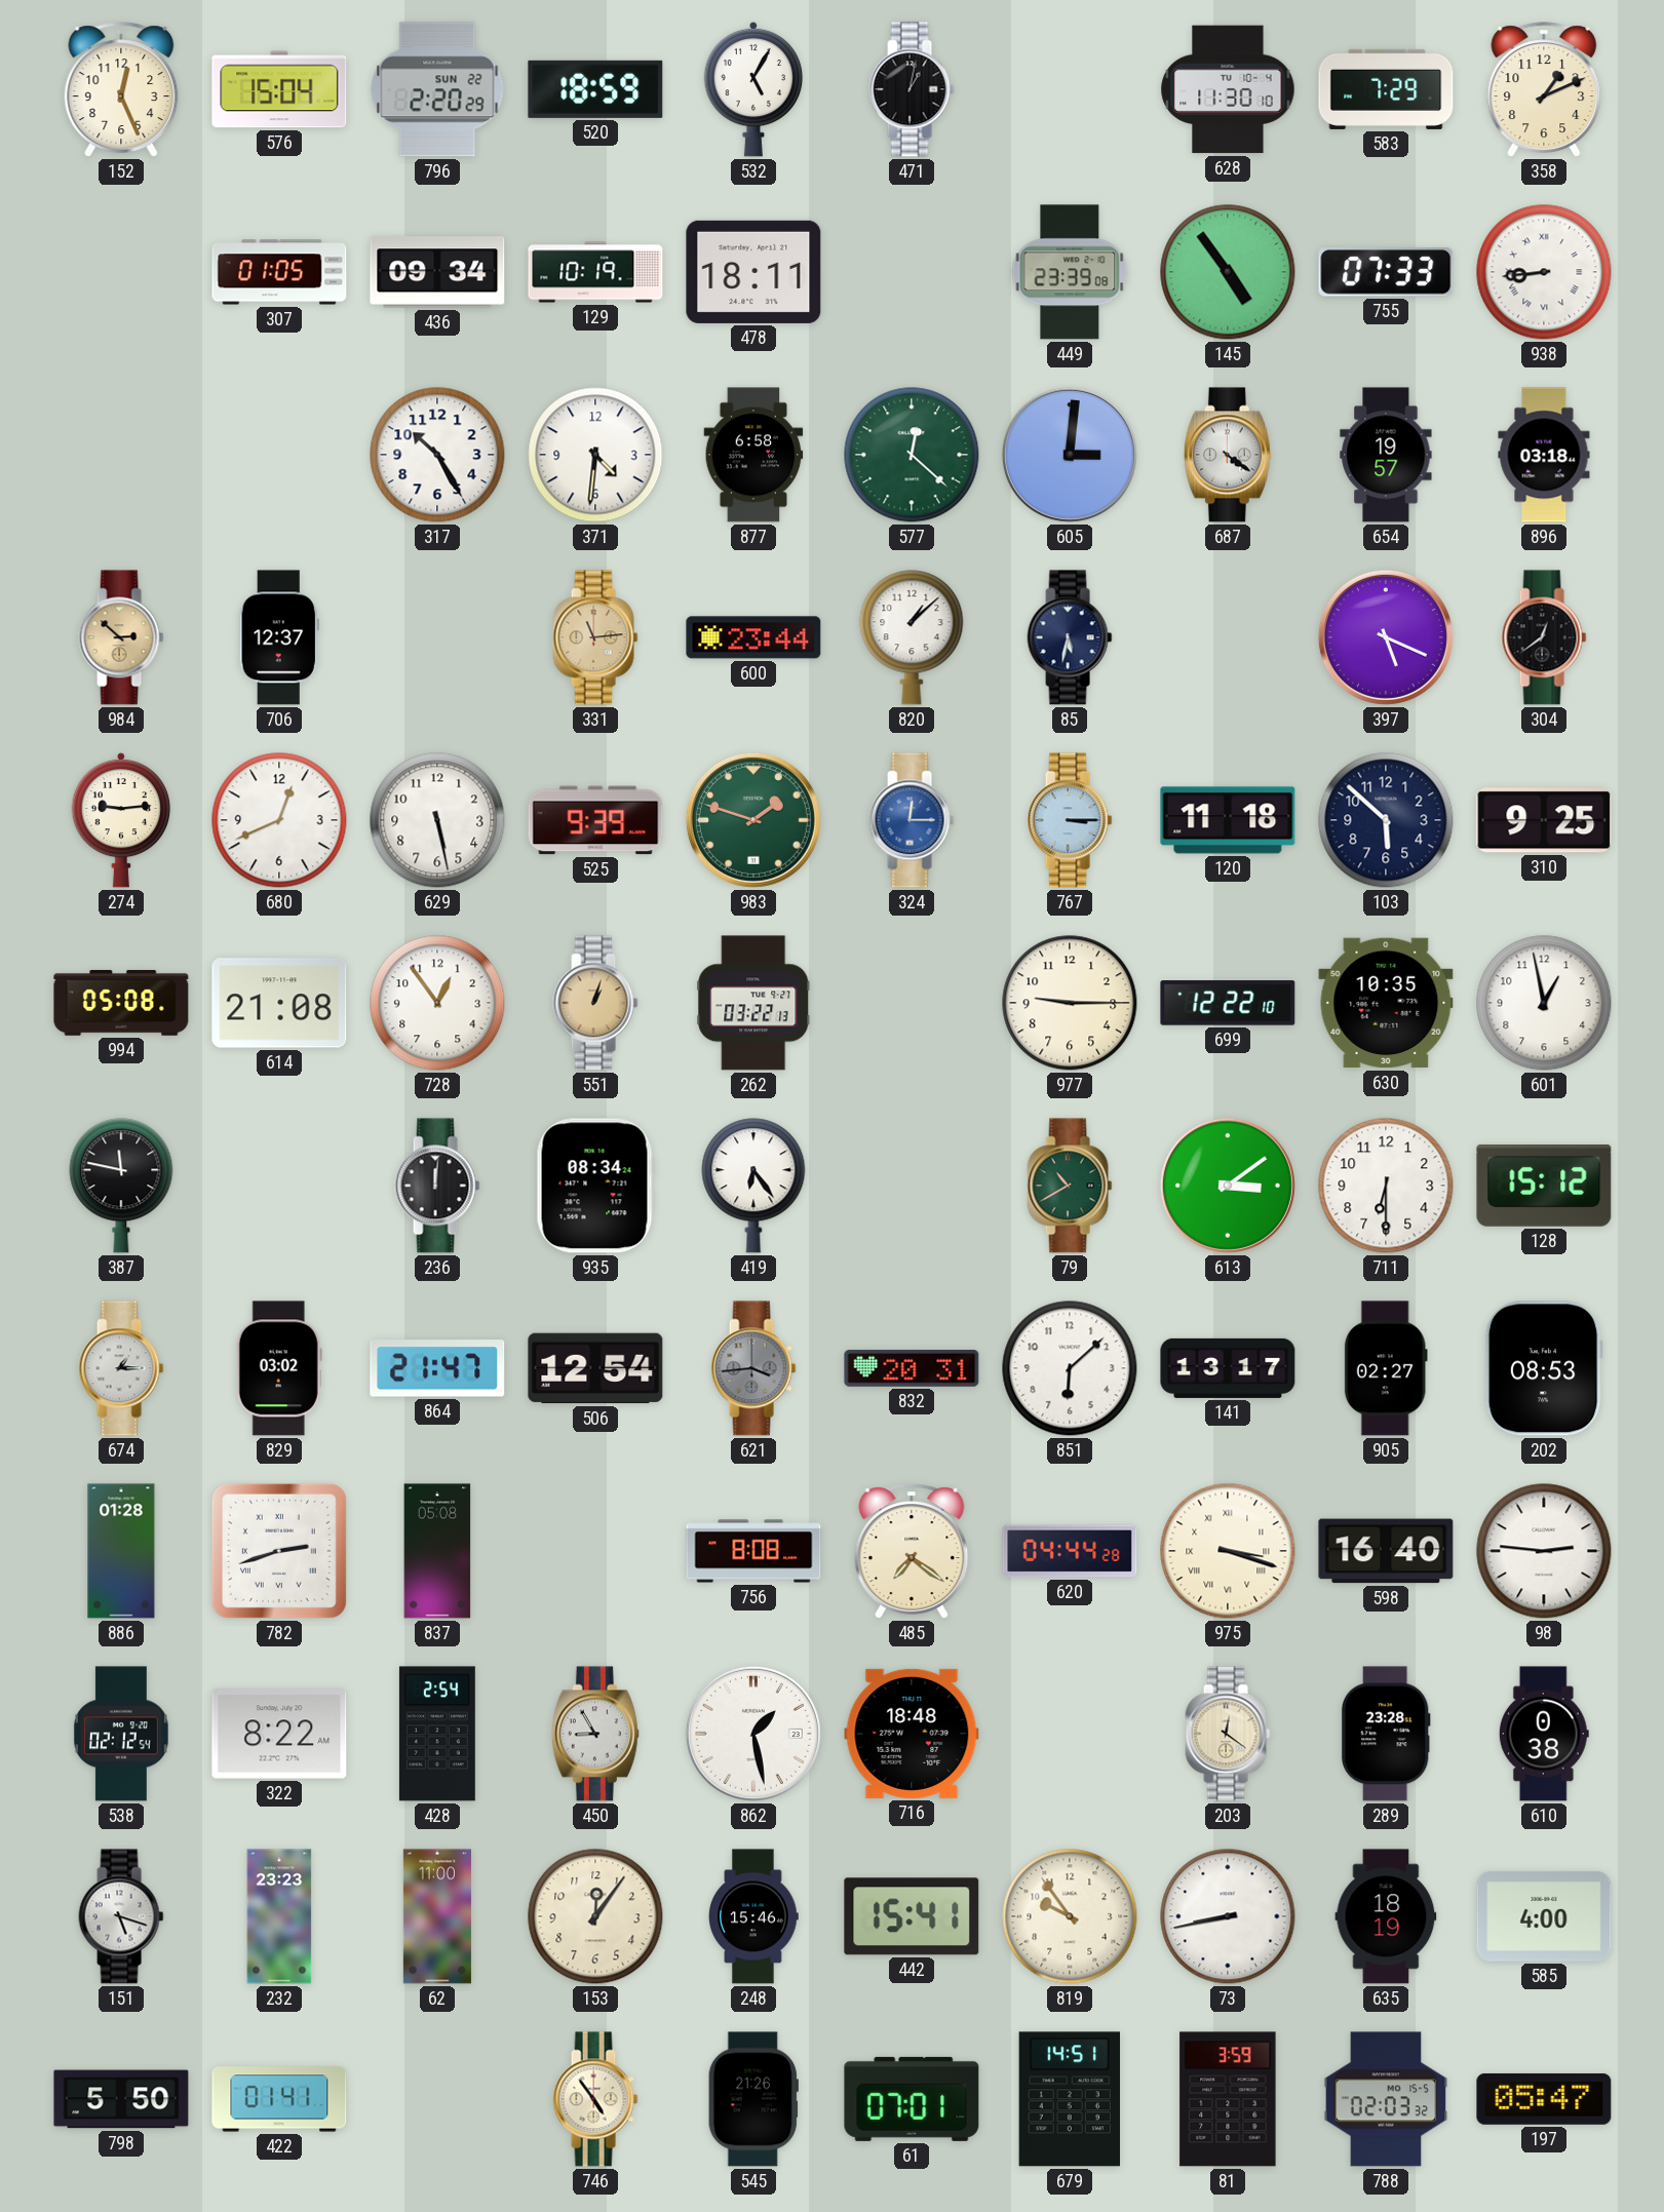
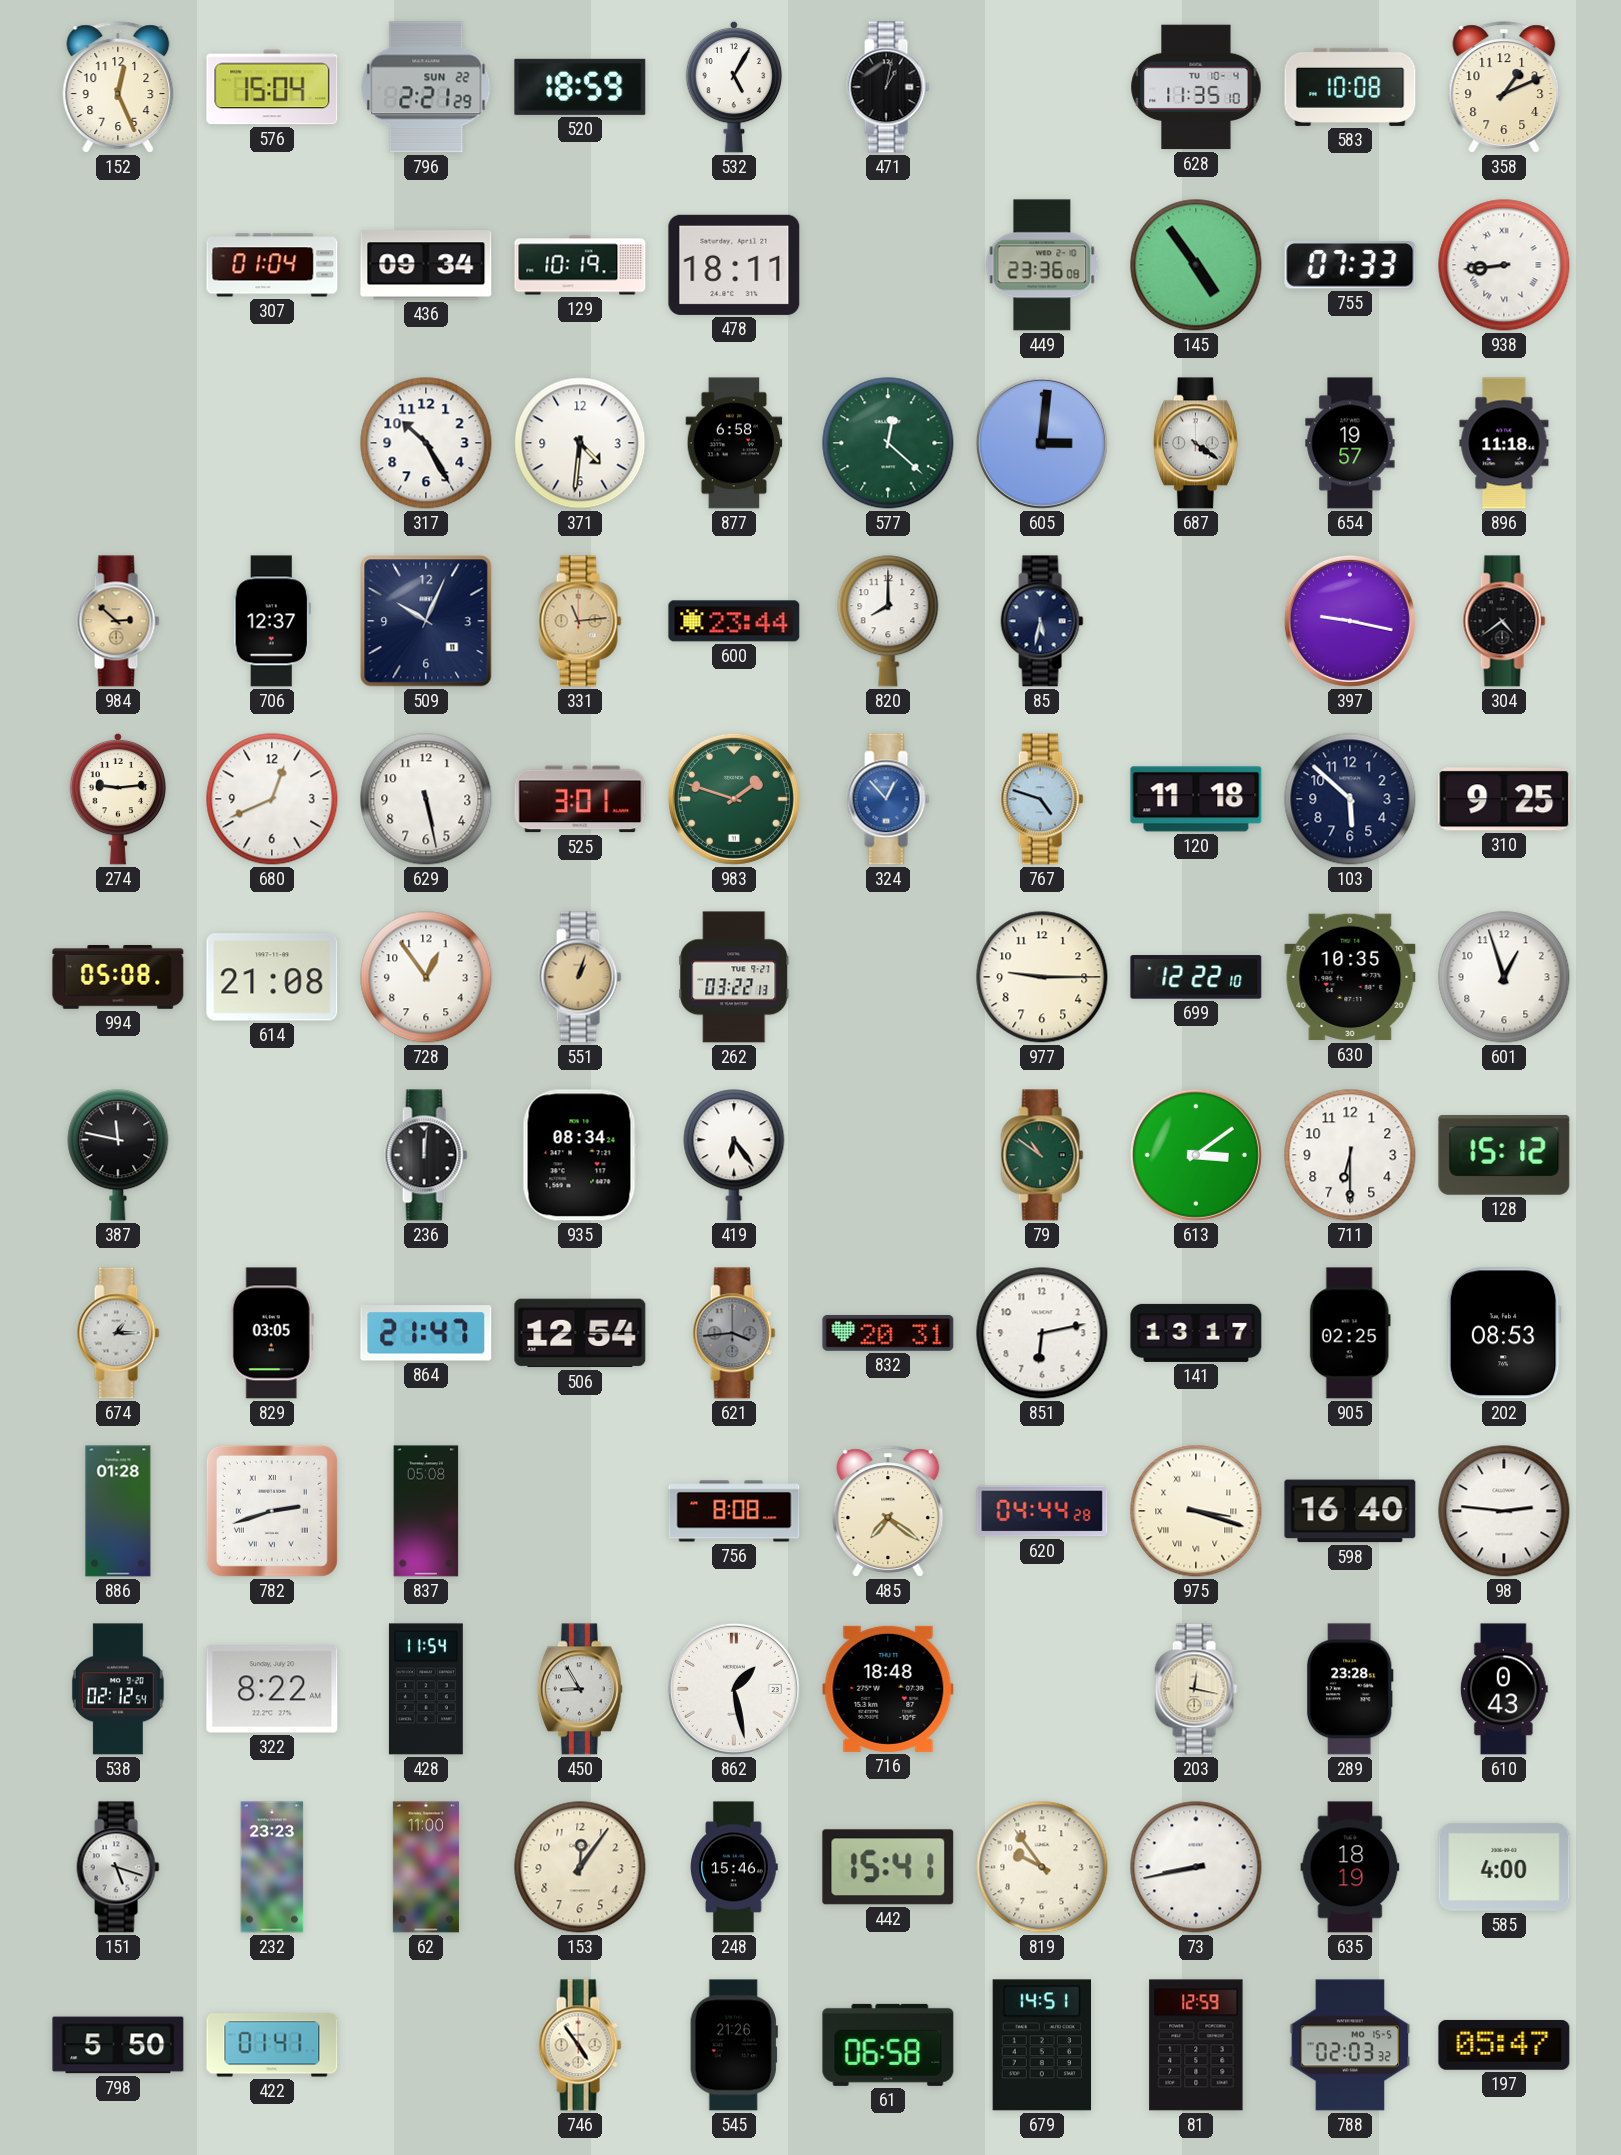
796: 2:20 -> 2:21
628: 11:30 -> 11:35
583: 7:29 -> 10:08
307: 01:05 -> 01:04
449: 23:39 -> 23:36
896: 03:18 -> 11:18
509: none -> 10:04
820: 1:08 -> 8:00
397: 5:19 -> 9:17
304: 12:39 -> 4:39
525: 9:39 -> 3:01
324: 12:15 -> 12:53
767: 3:15 -> 4:48
601: 12:58 -> 12:57
79: 10:40 -> 10:51
829: 03:02 -> 03:05
851: 6:08 -> 6:13
905: 02:27 -> 02:25
428: 2:54 -> 11:54
203: 12:21 -> 12:17
610: 0:38 -> 0:43
61: 07:01 -> 06:58
81: 3:59 -> 12:59
